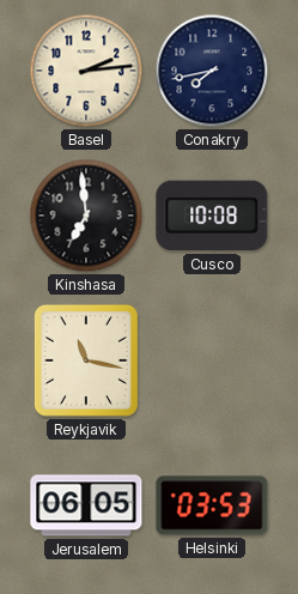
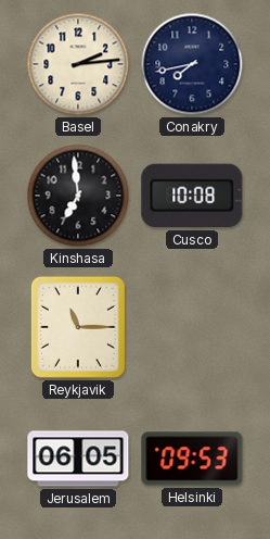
Reykjavik: 11:17 -> 11:15
Helsinki: 03:53 -> 09:53
